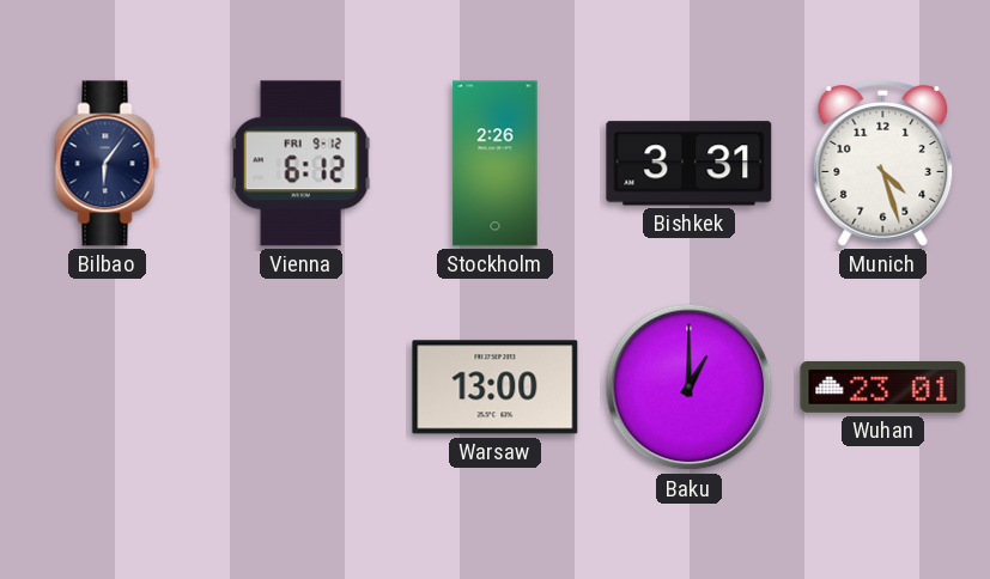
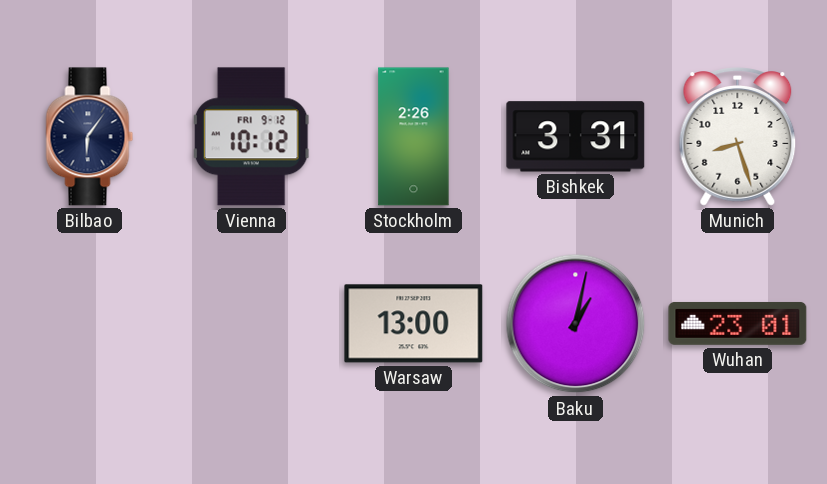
Vienna: 6:12 -> 10:12
Munich: 4:27 -> 8:27
Baku: 1:00 -> 1:02
